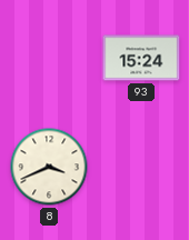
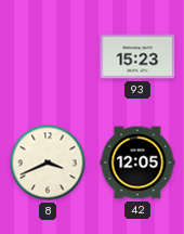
93: 15:24 -> 15:23
42: none -> 12:05
